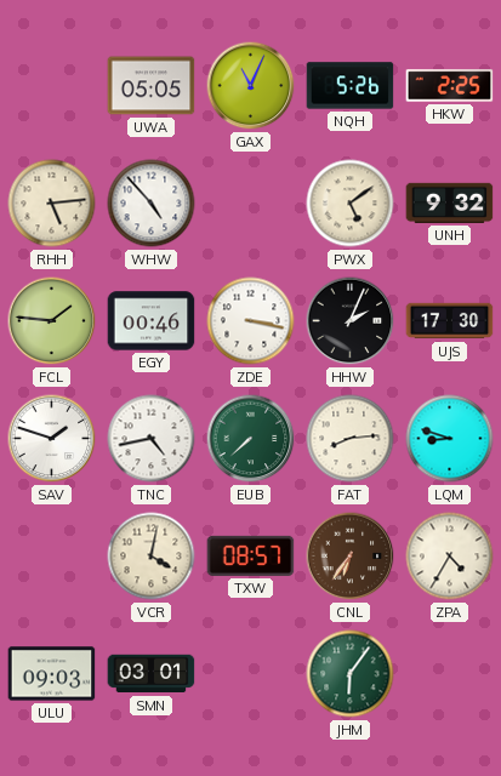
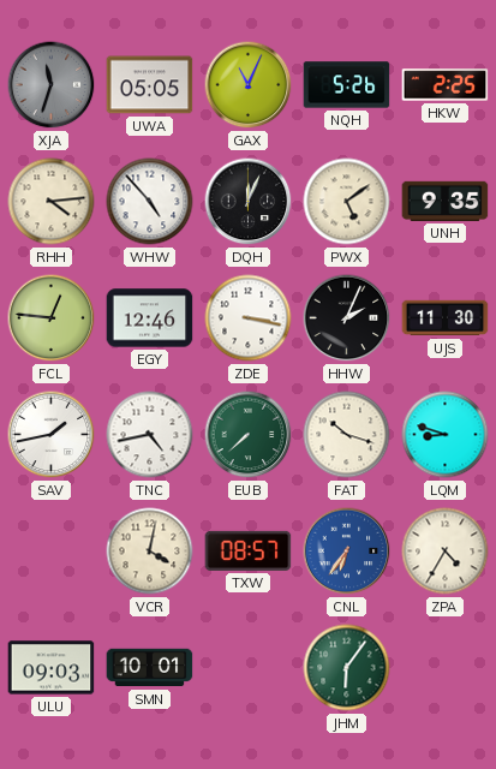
XJA: none -> 11:33
RHH: 5:14 -> 4:14
DQH: none -> 12:04
UNH: 9:32 -> 9:35
FCL: 1:46 -> 12:46
EGY: 00:46 -> 12:46
UJS: 17:30 -> 11:30
SAV: 1:48 -> 1:43
FAT: 8:14 -> 10:18
CNL dial: brown -> blue
SMN: 03:01 -> 10:01
